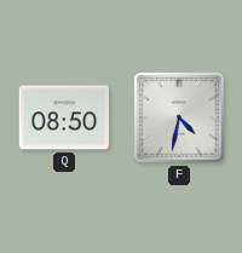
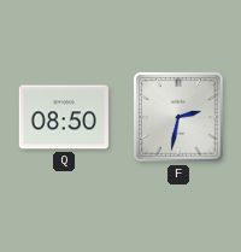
F: 4:32 -> 2:32
